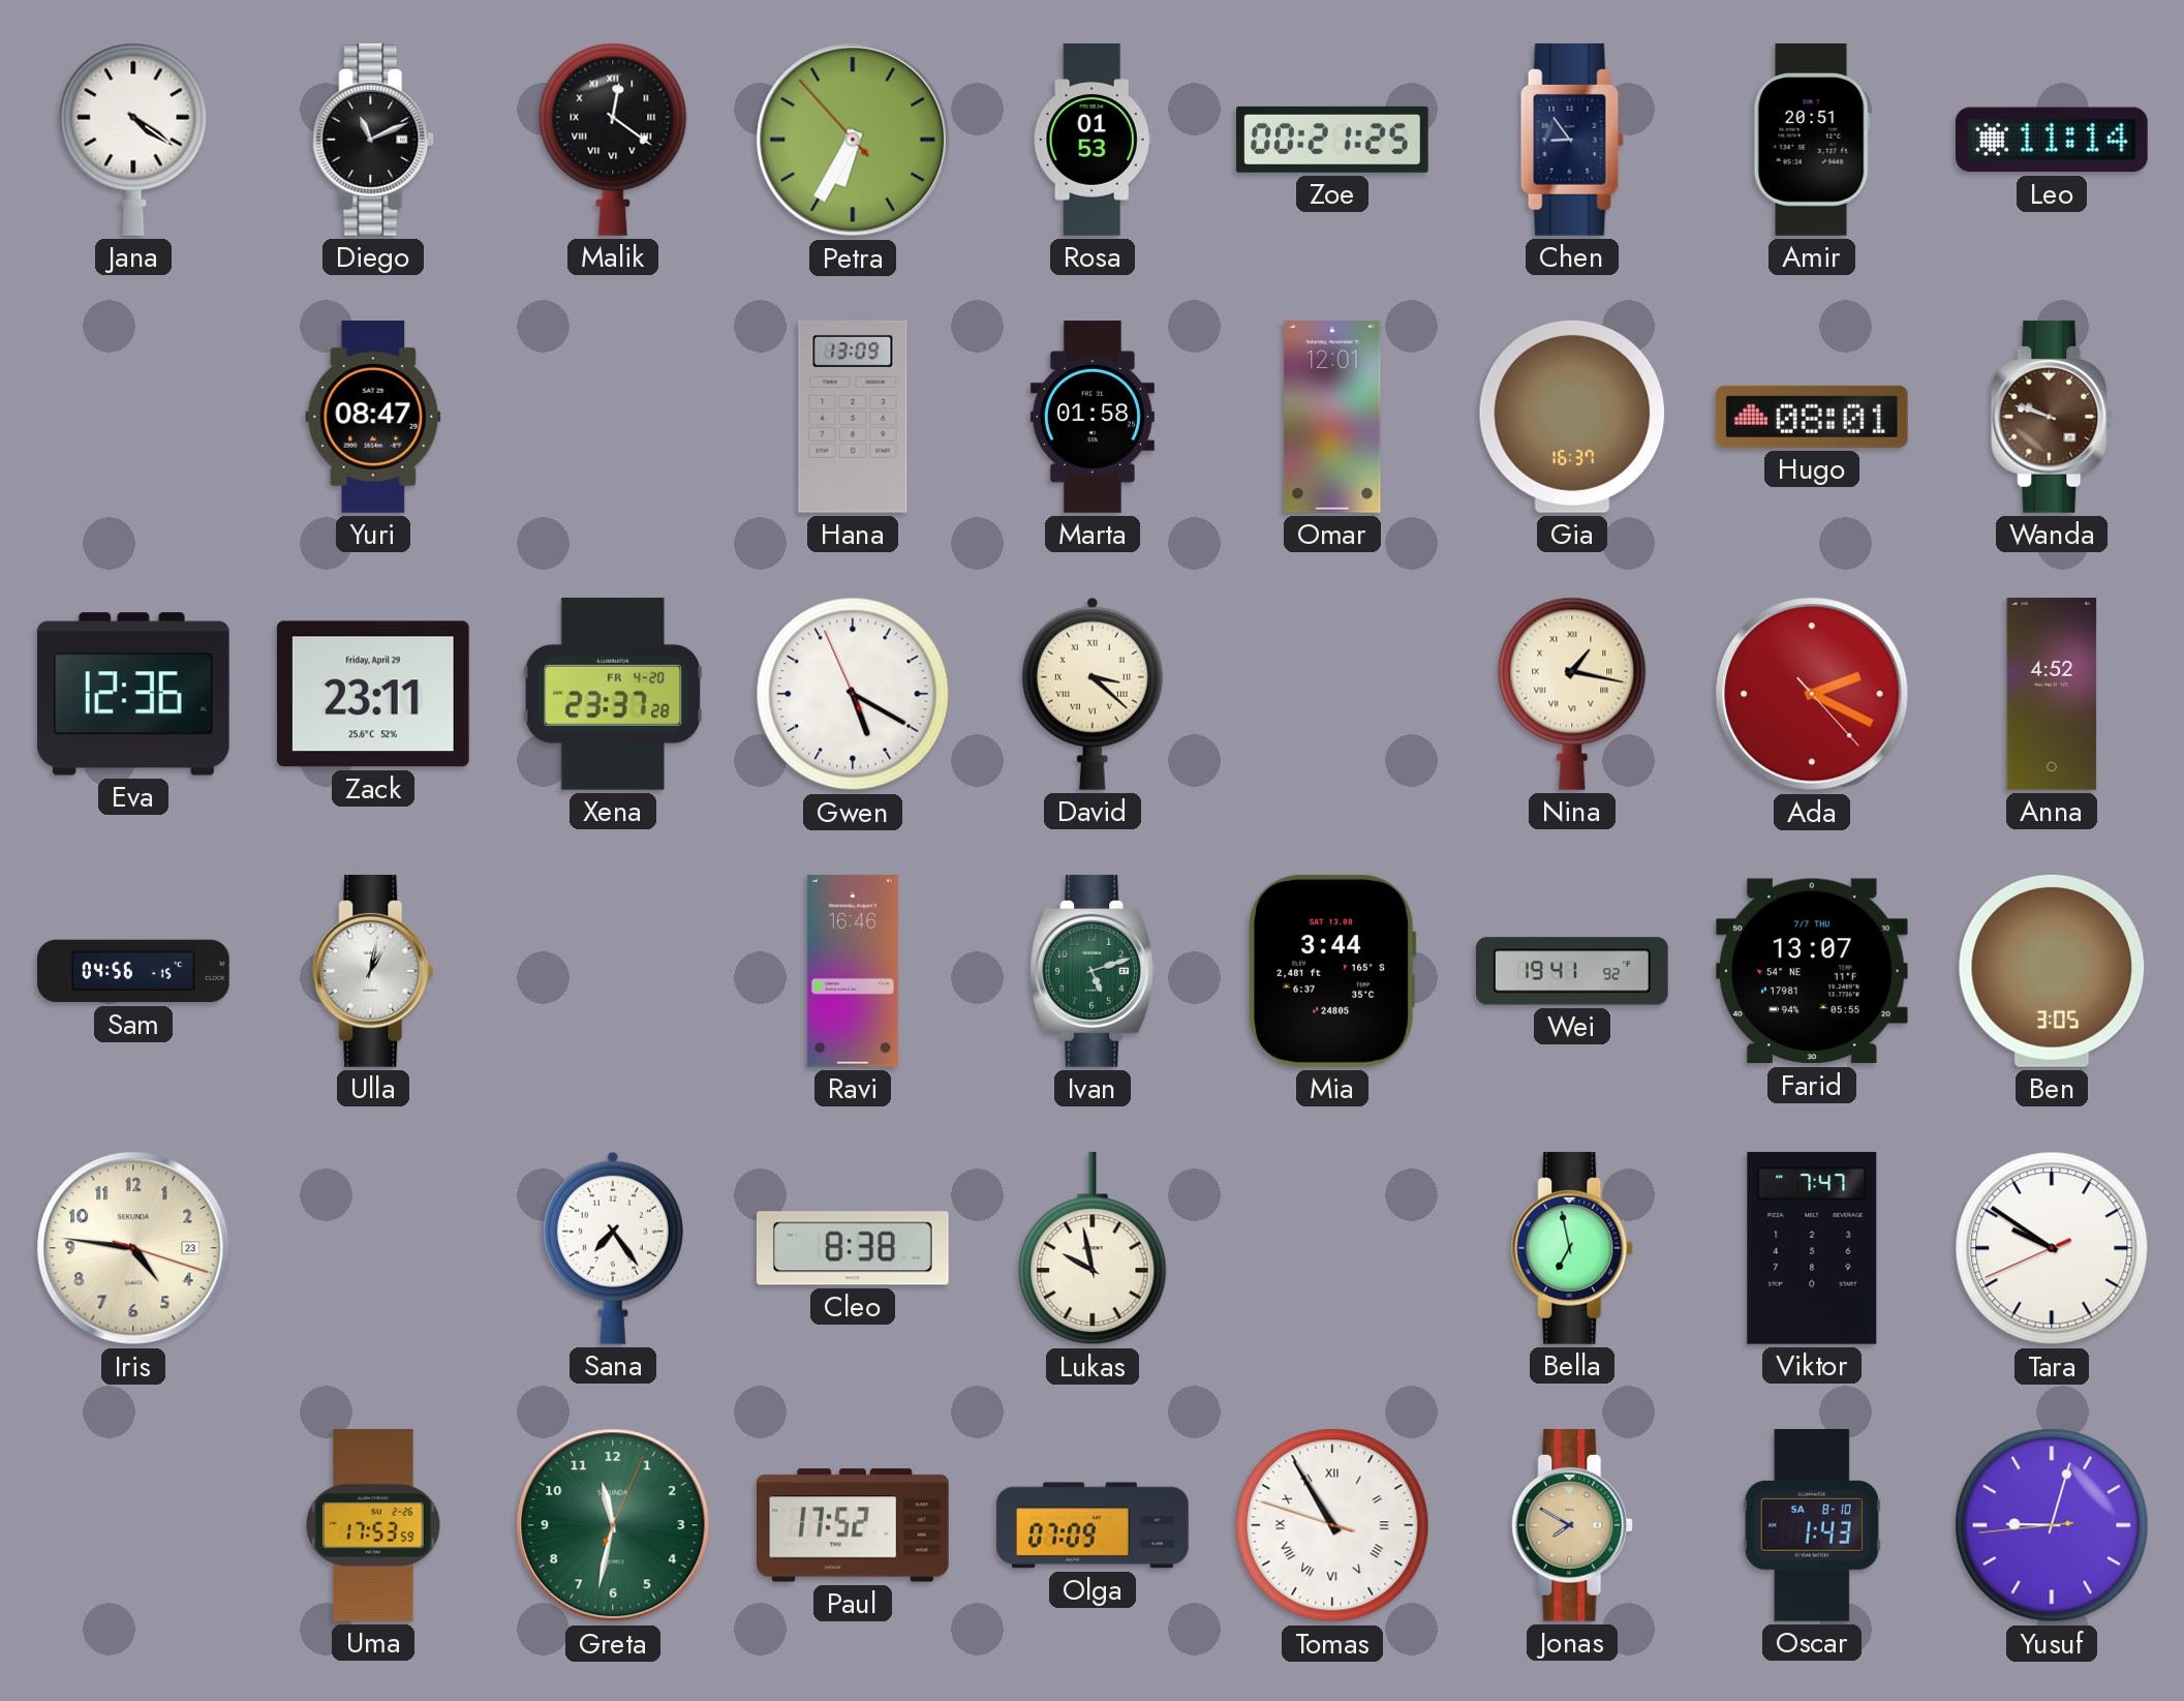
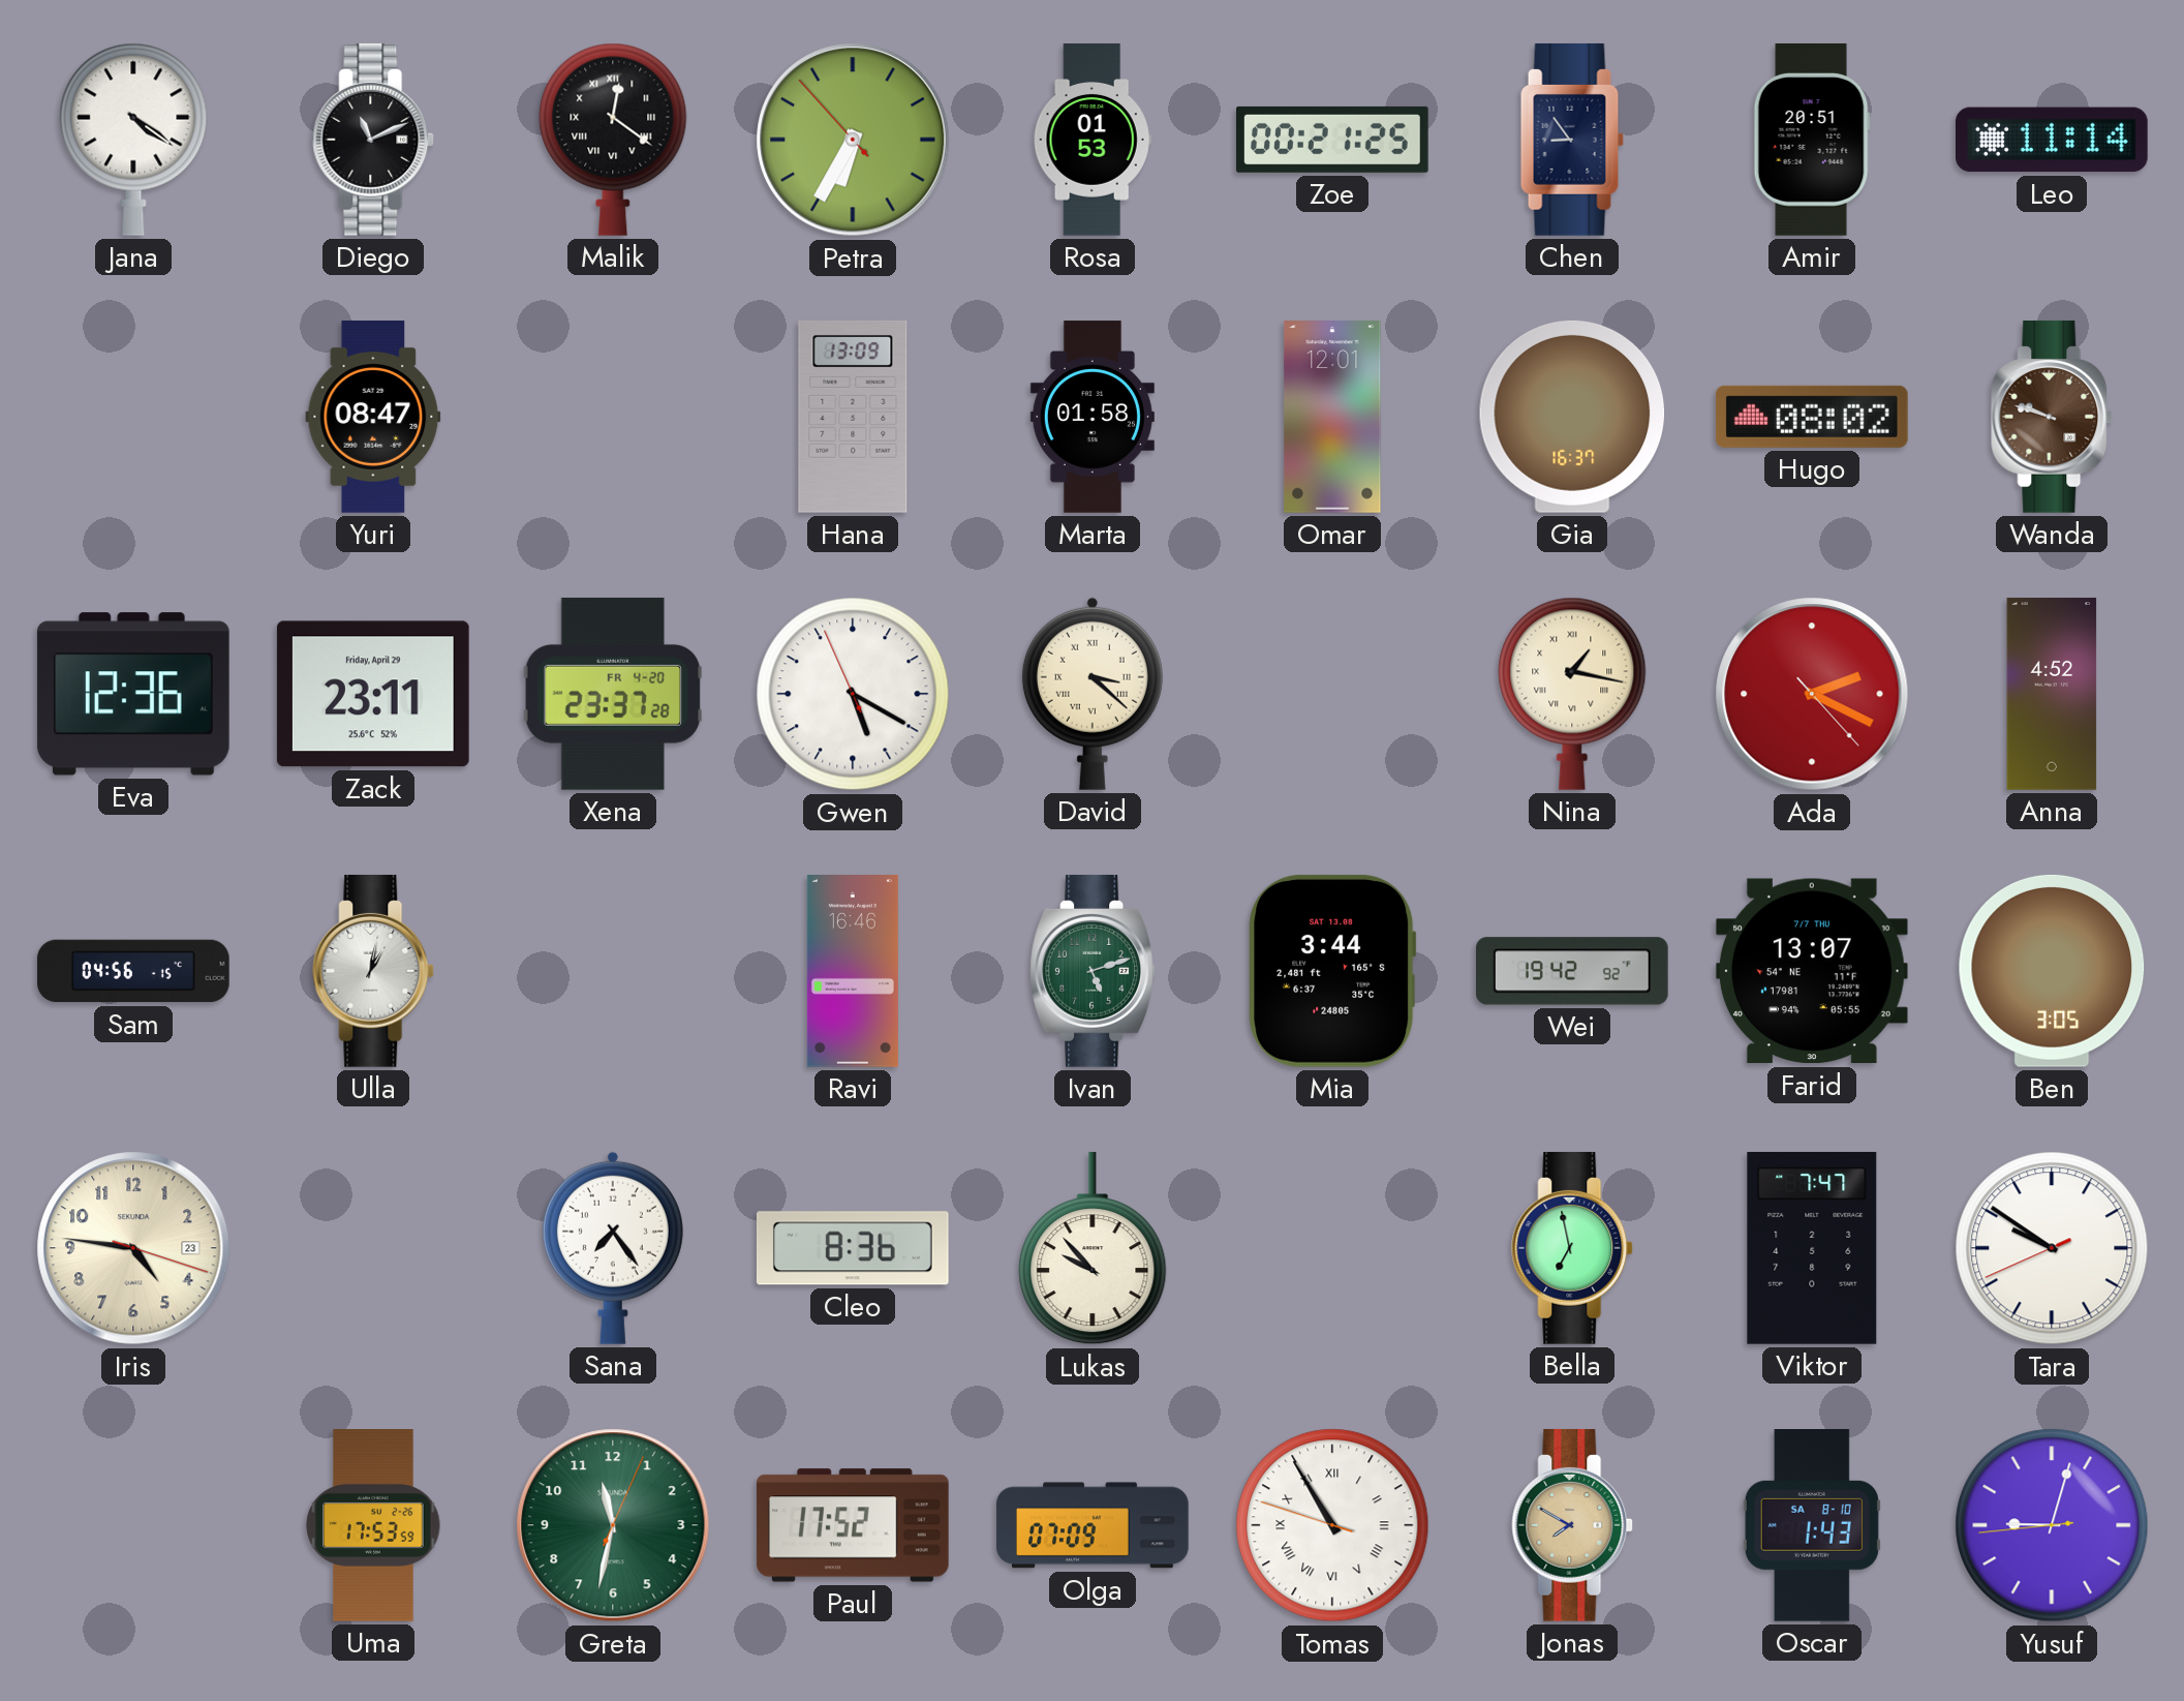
Hugo: 08:01 -> 08:02
Wei: 19:41 -> 19:42
Cleo: 8:38 -> 8:36
Lukas: 9:58 -> 9:53
